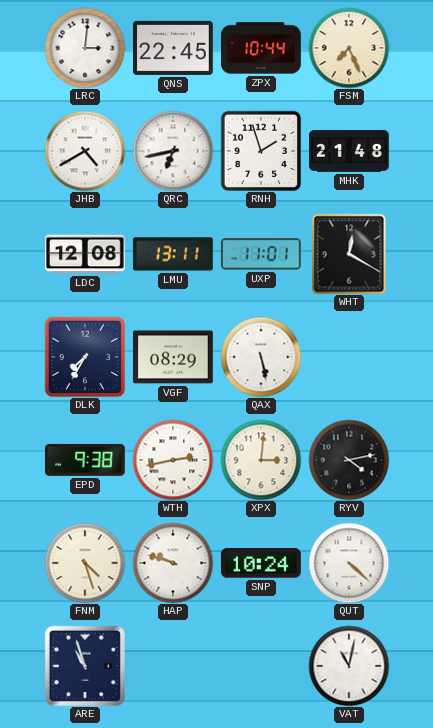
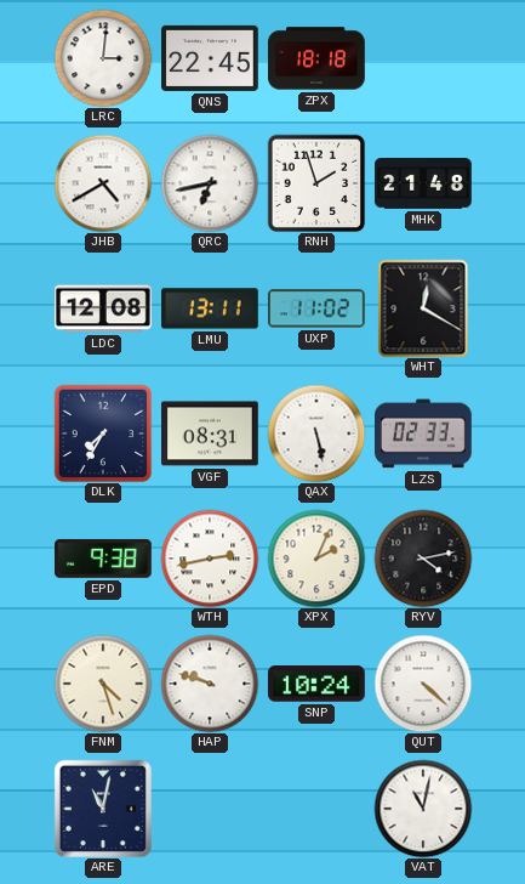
ZPX: 10:44 -> 18:18
FSM: 7:26 -> none
UXP: 11:01 -> 11:02
VGF: 08:29 -> 08:31
LZS: none -> 02:33
XPX: 3:01 -> 2:04
ARE: 10:57 -> 11:02
